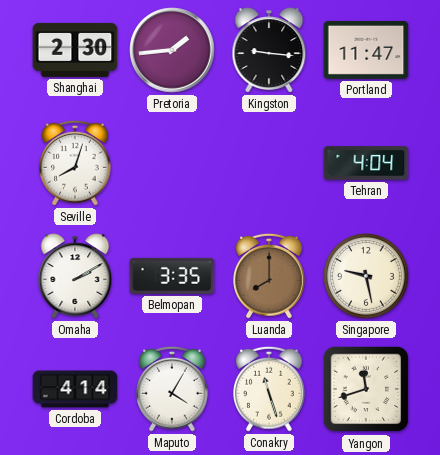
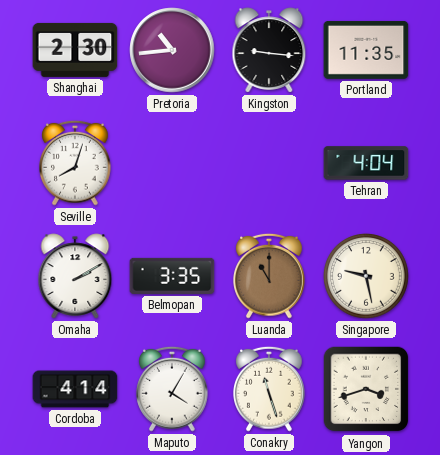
Pretoria: 1:44 -> 10:44
Portland: 11:47 -> 11:35
Luanda: 8:00 -> 11:00
Yangon: 11:42 -> 3:42
